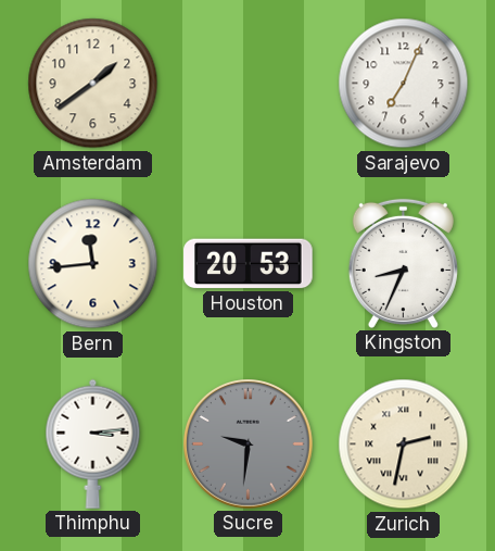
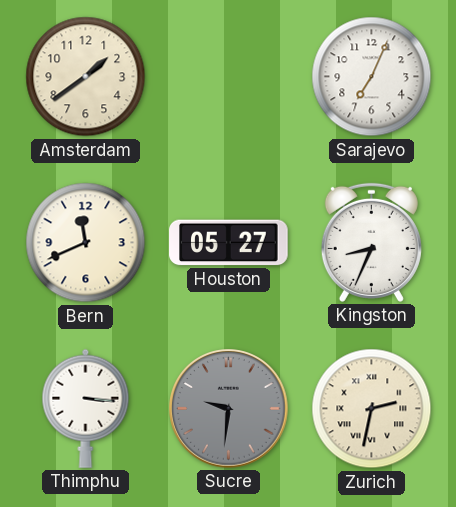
Bern: 11:44 -> 11:41
Houston: 20:53 -> 05:27
Thimphu: 3:14 -> 3:16
